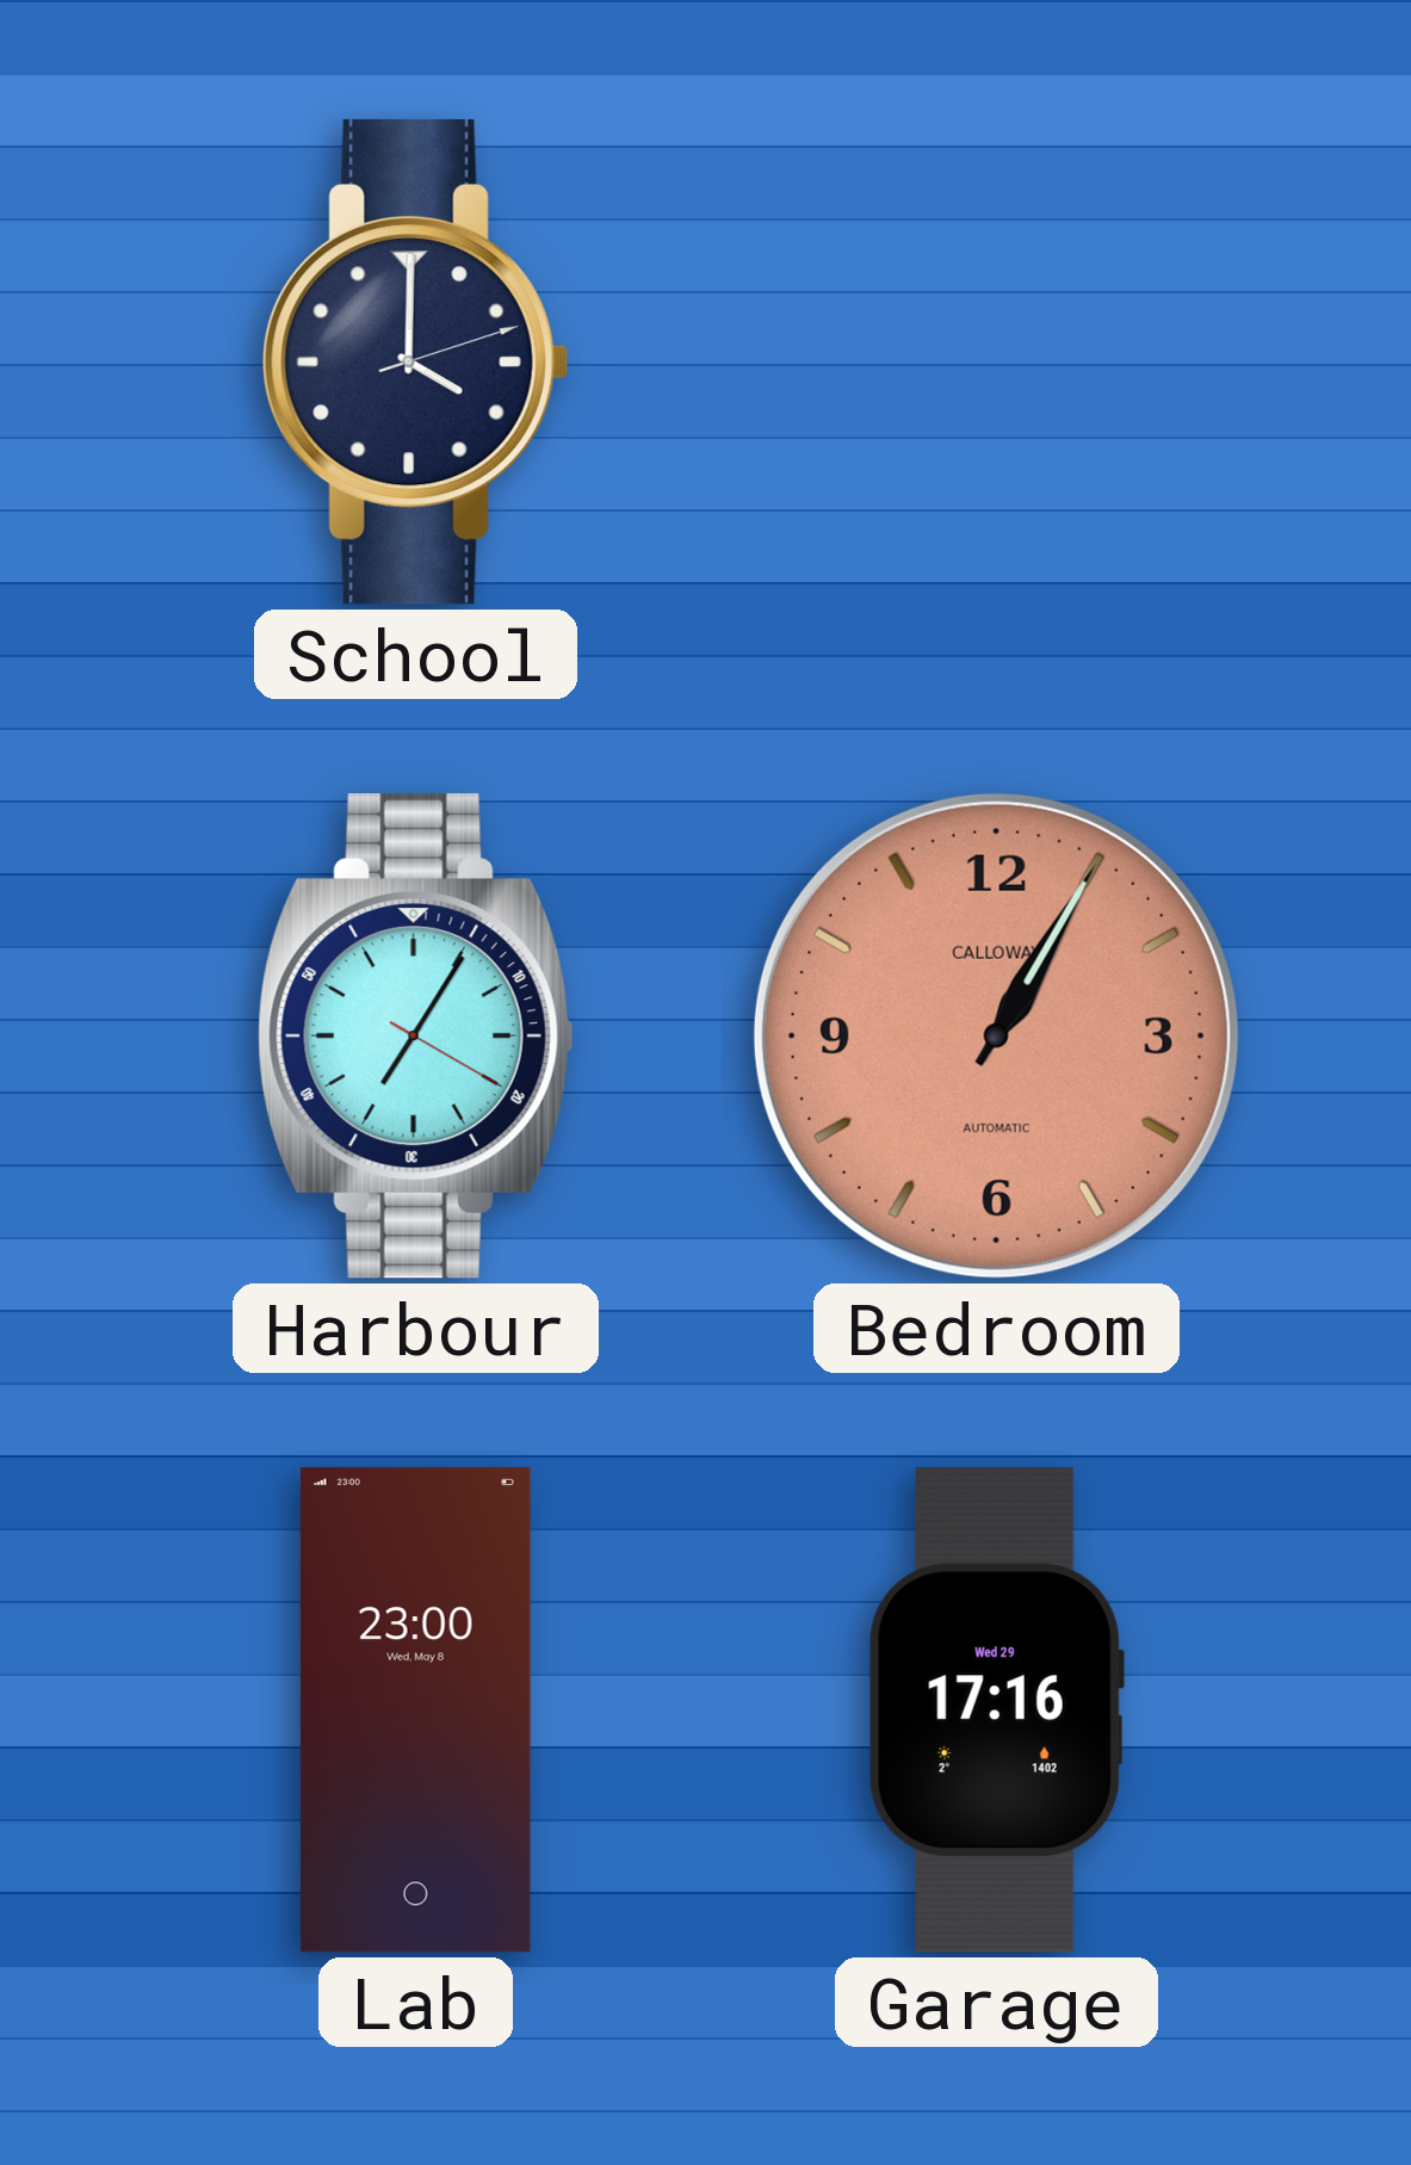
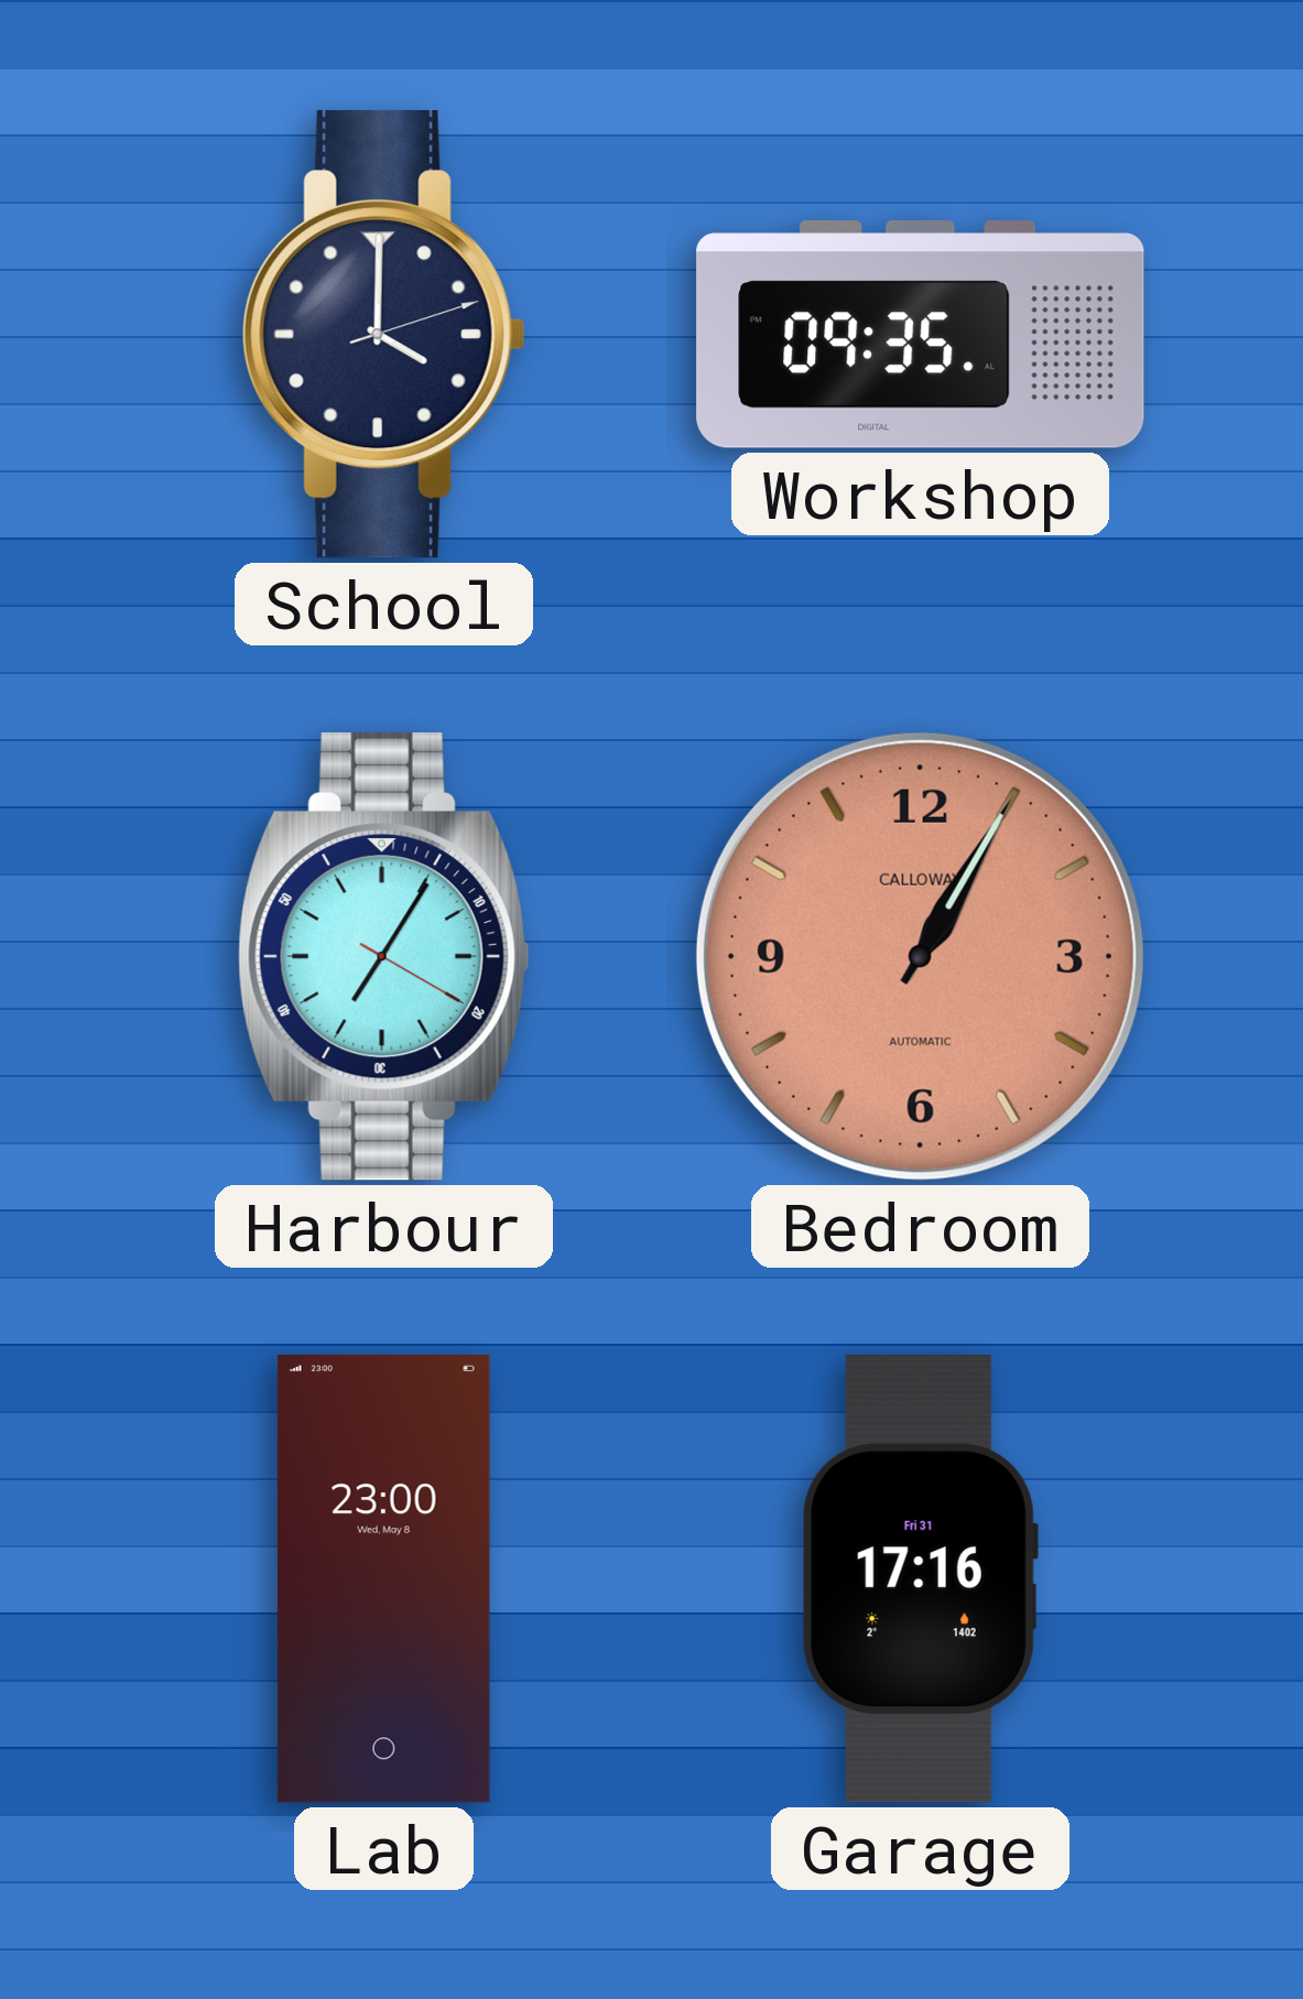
Workshop: none -> 09:35
Garage date: Wed 29 -> Fri 31
